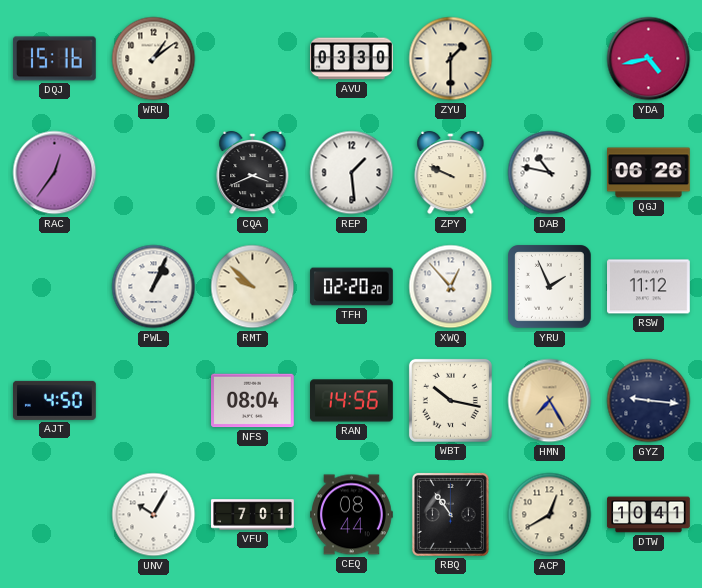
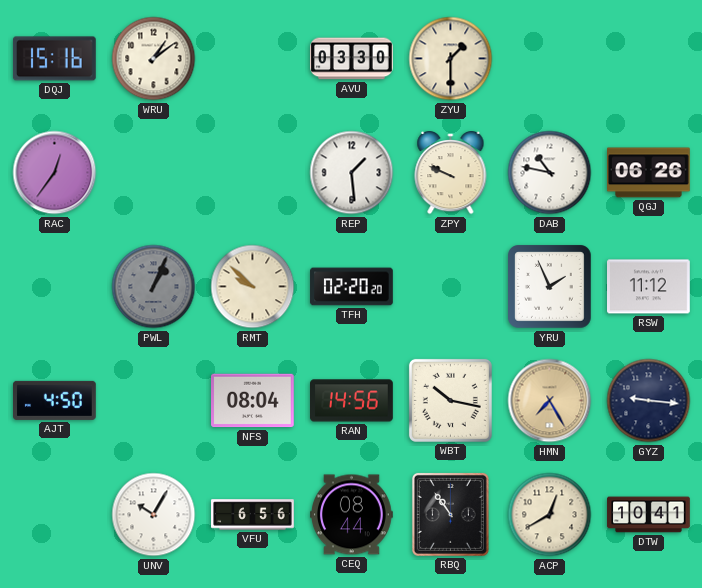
YDA: 4:43 -> none
CQA: 3:41 -> none
PWL dial: white -> grey
XWQ: 12:53 -> none
VFU: 7:01 -> 6:56
